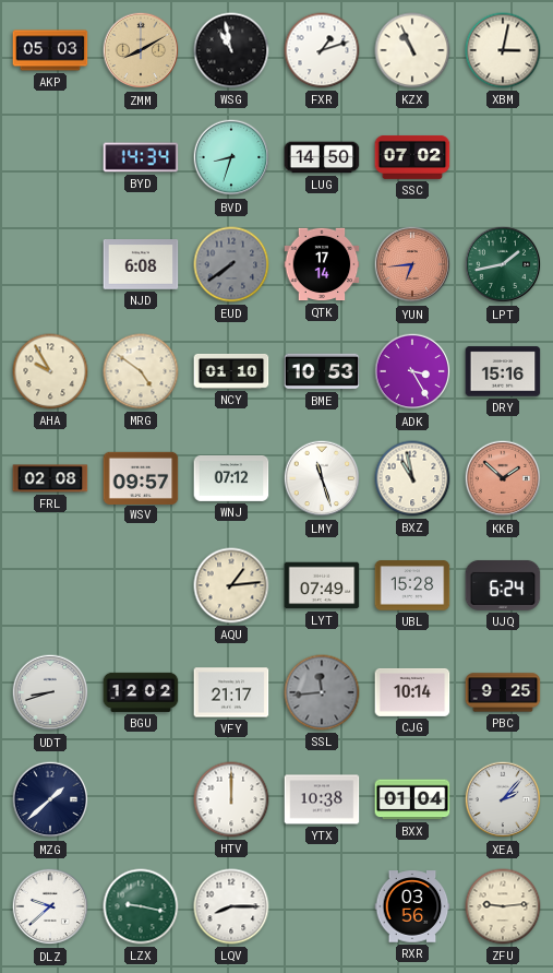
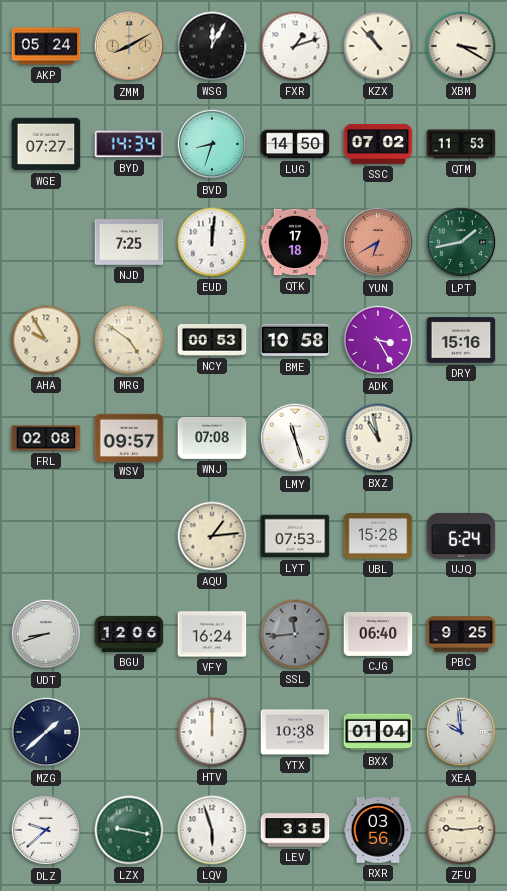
AKP: 05:03 -> 05:24
WSG: 10:58 -> 12:05
KZX: 10:56 -> 10:53
XBM: 3:02 -> 3:20
WGE: none -> 07:27
QTM: none -> 11:53
NJD: 6:08 -> 7:25
EUD: 7:39 -> 12:01
EUD dial: grey -> white
QTK: 17:14 -> 17:18
YUN: 6:44 -> 6:40
NCY: 01:10 -> 00:53
BME: 10:53 -> 10:58
WNJ: 07:12 -> 07:08
KKB: 1:52 -> none
LYT: 07:49 -> 07:53
BGU: 12:02 -> 12:06
VFY: 21:17 -> 16:24
CJG: 10:14 -> 06:40
XEA: 2:07 -> 9:59
LQV: 8:15 -> 5:57
LEV: none -> 3:35
